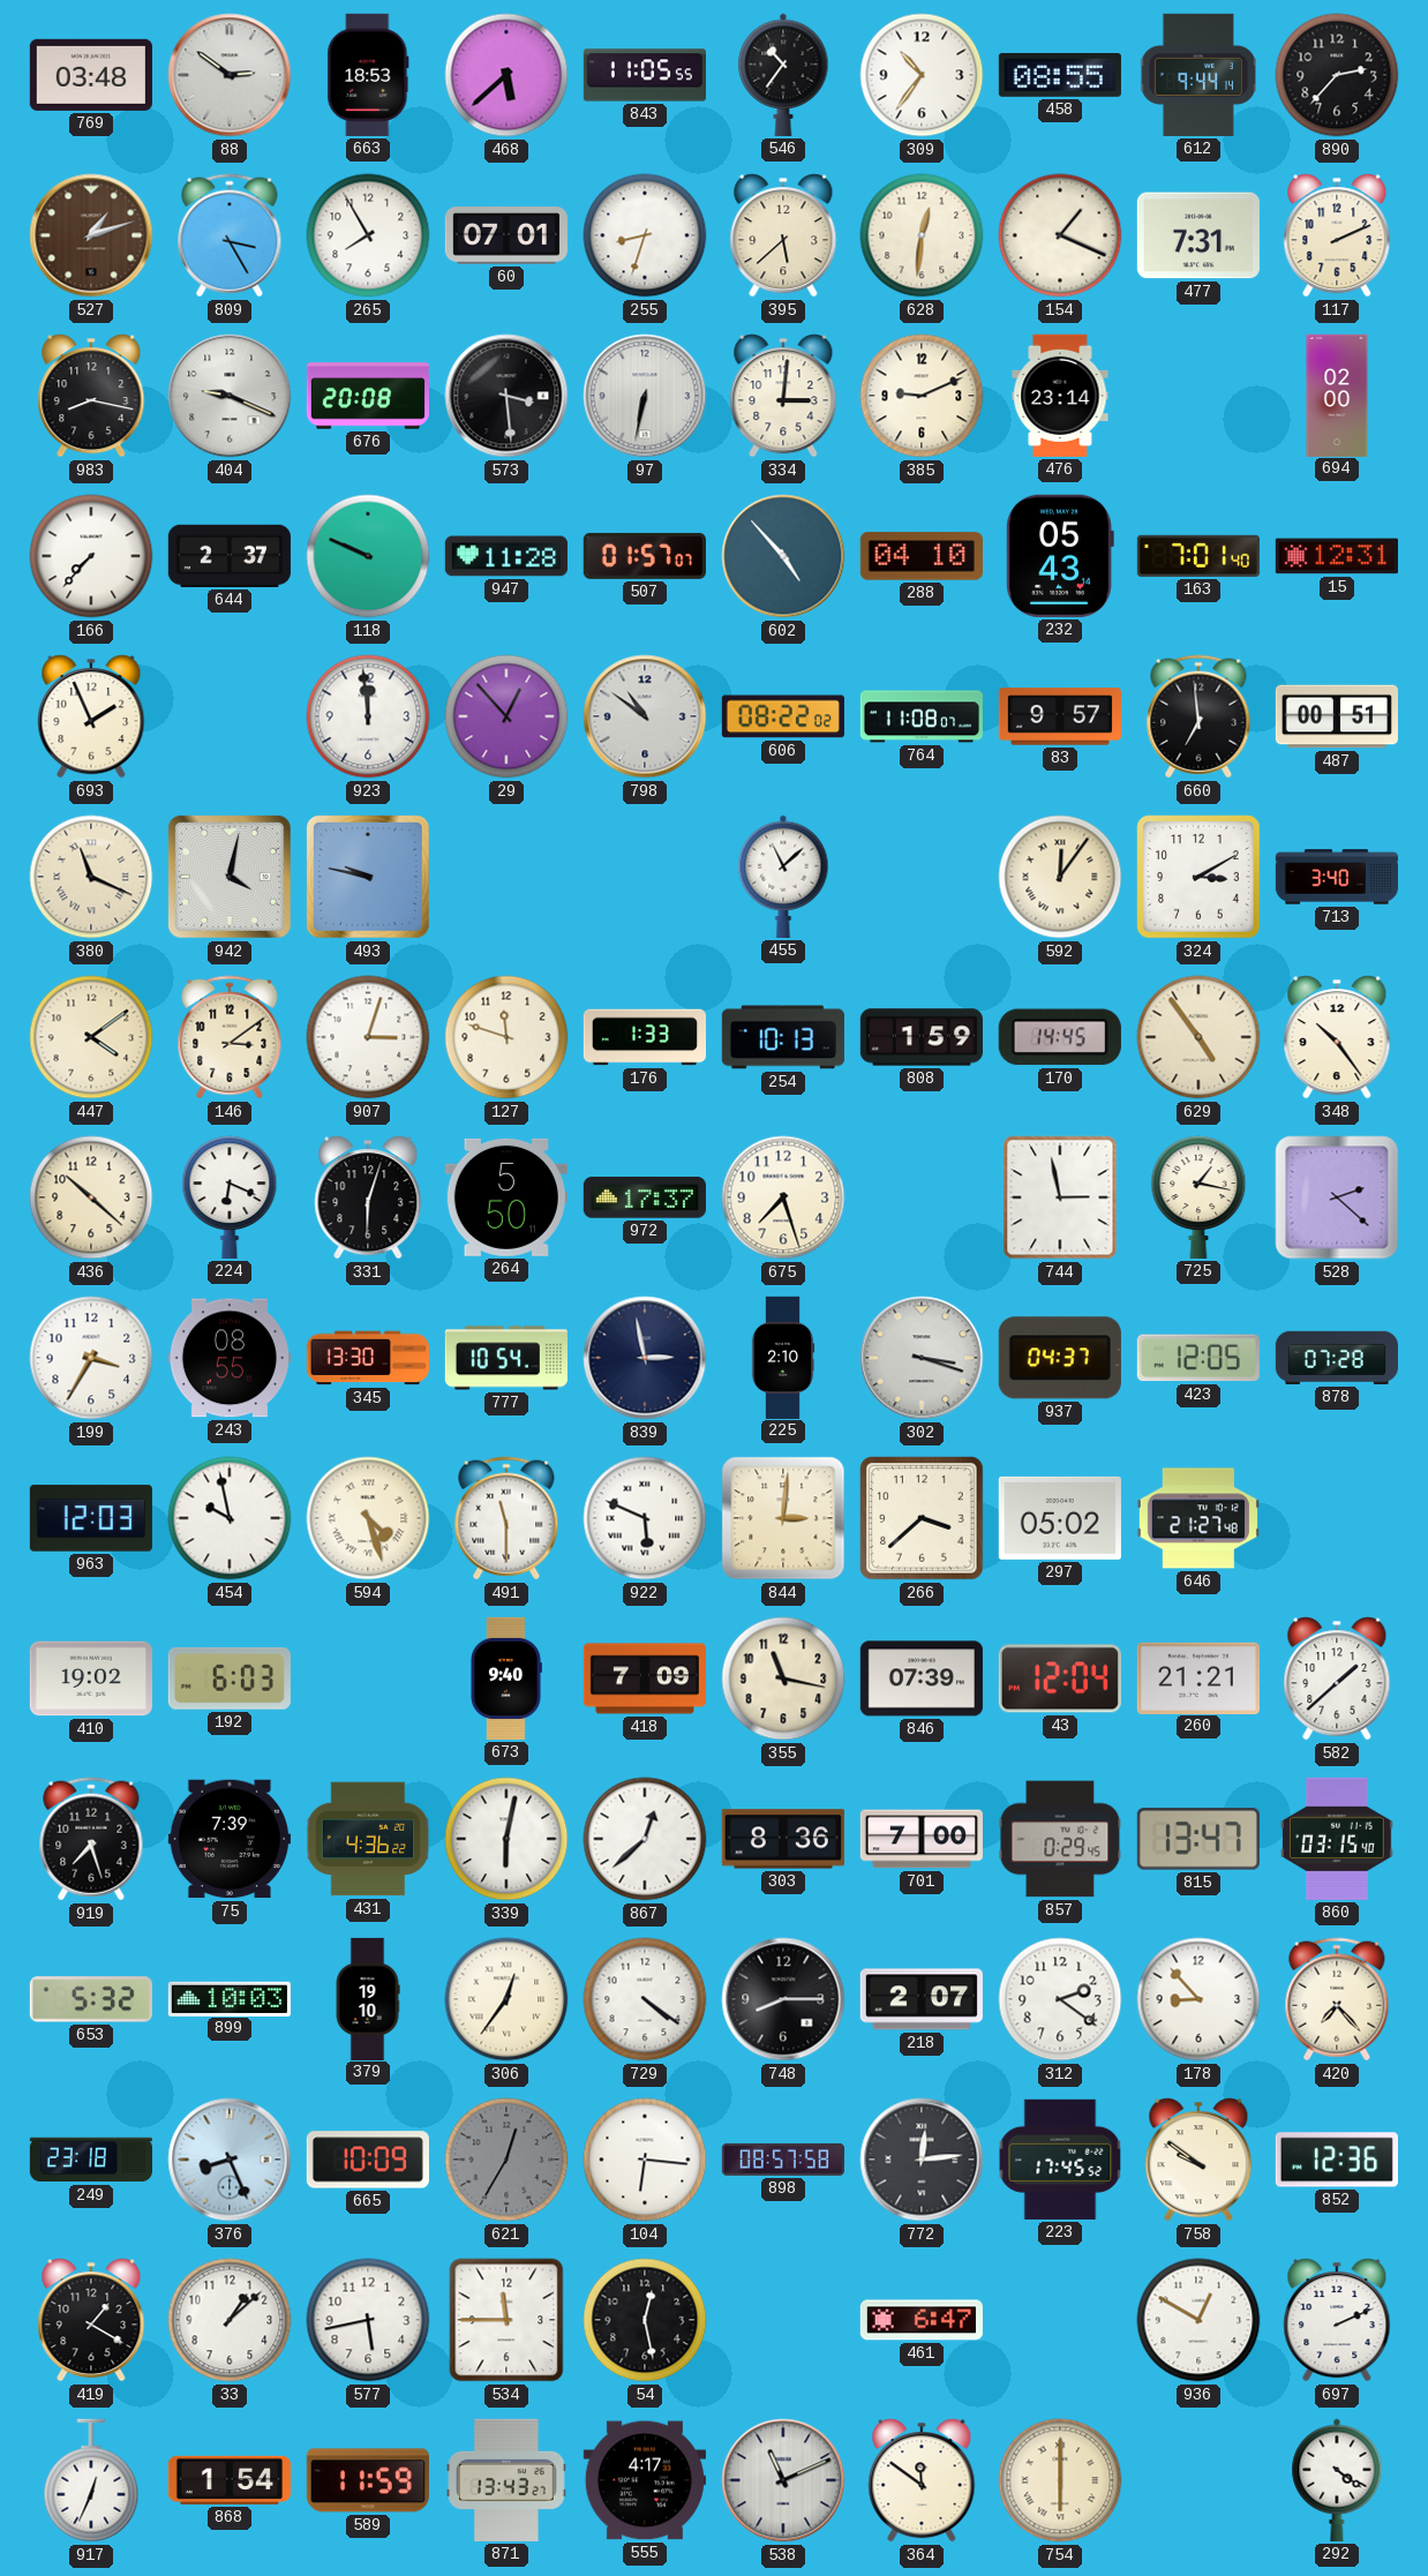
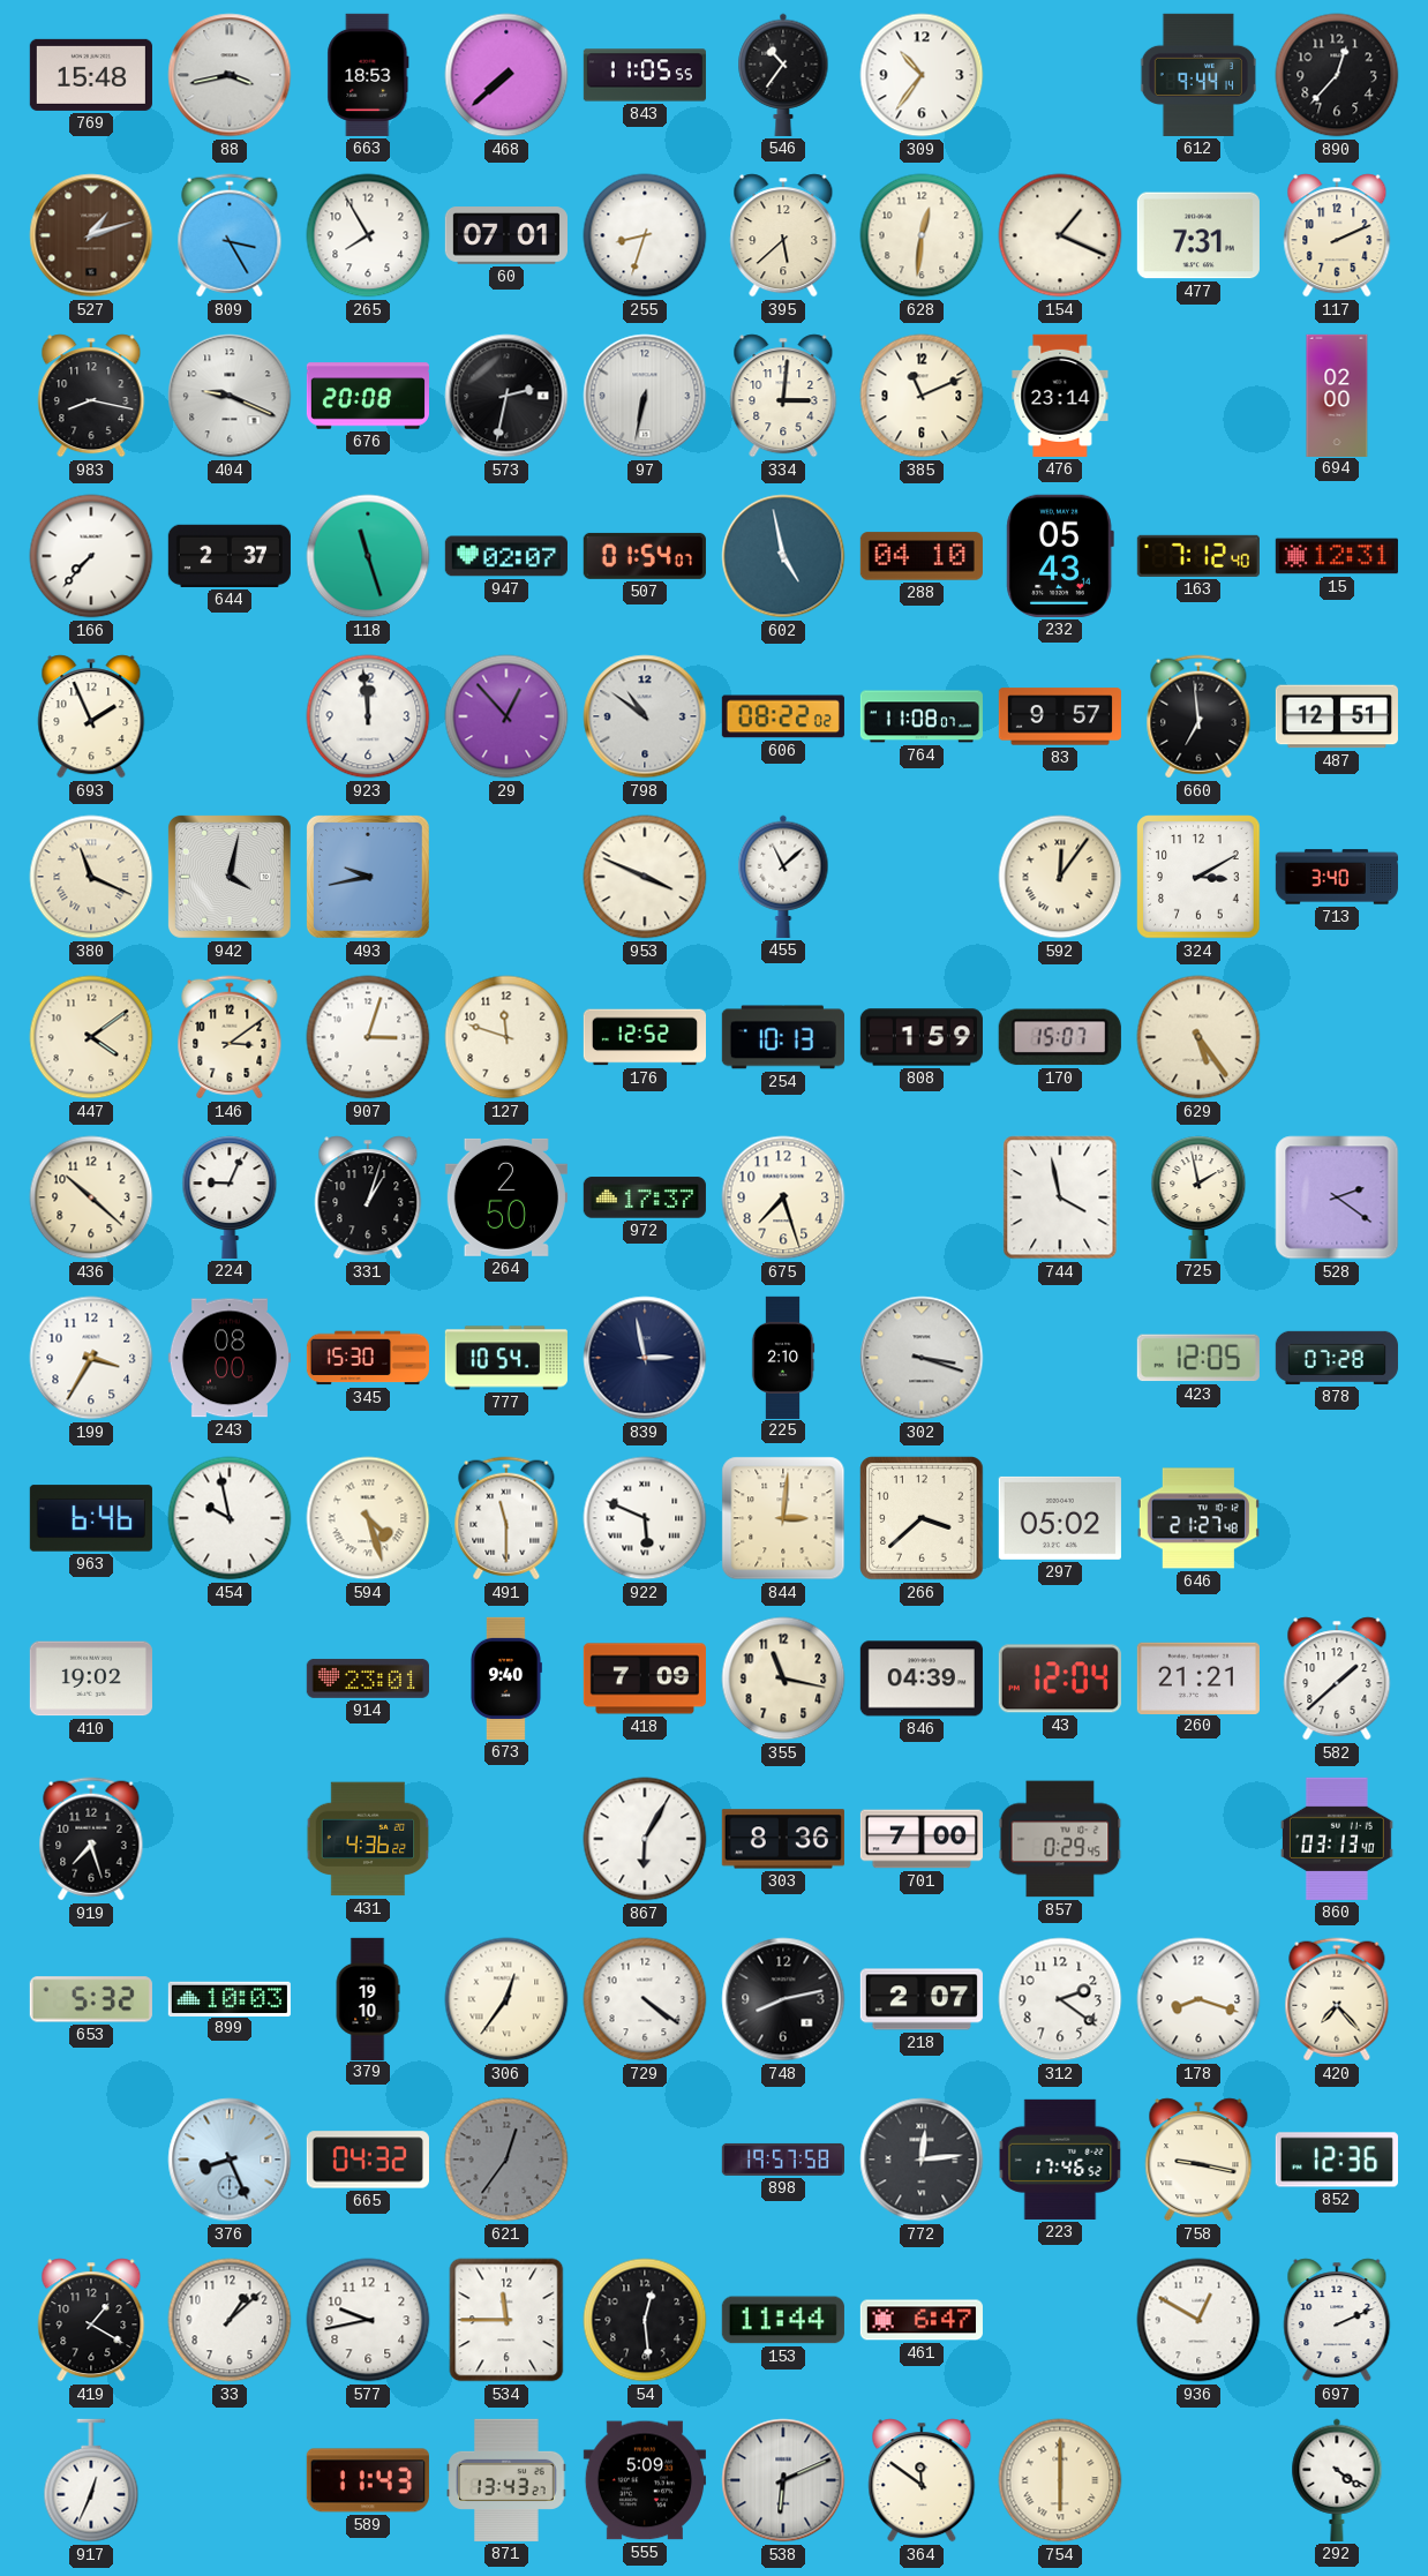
769: 03:48 -> 15:48
88: 2:51 -> 3:43
468: 5:38 -> 7:38
458: 08:55 -> none
890: 2:37 -> 12:37
573: 3:29 -> 2:32
385: 9:11 -> 11:11
118: 9:49 -> 11:27
947: 11:28 -> 02:07
507: 01:57 -> 01:54
602: 4:53 -> 4:58
163: 7:01 -> 7:12
487: 00:51 -> 12:51
493: 9:47 -> 9:43
953: none -> 3:49
176: 1:33 -> 12:52
170: 14:45 -> 15:07
629: 4:54 -> 5:24
348: 10:24 -> none
224: 6:19 -> 9:04
331: 6:03 -> 1:03
264: 5:50 -> 2:50
744: 2:58 -> 3:58
725: 1:17 -> 1:58
528: 2:22 -> 2:21
243: 08:55 -> 08:00
345: 13:30 -> 15:30
937: 04:37 -> none
963: 12:03 -> 6:46
192: 6:03 -> none
914: none -> 23:01
846: 07:39 -> 04:39
75: 7:39 -> none
339: 6:02 -> none
867: 12:38 -> 6:05
815: 13:47 -> none
860: 03:15 -> 03:13
748: 8:15 -> 8:13
178: 8:53 -> 8:18
249: 23:18 -> none
665: 10:09 -> 04:32
621: 12:35 -> 12:36
104: 6:16 -> none
898: 08:57 -> 19:57
223: 17:45 -> 17:46
758: 9:51 -> 9:17
577: 5:43 -> 9:43
54: 12:28 -> 12:29
153: none -> 11:44
868: 1:54 -> none
589: 11:59 -> 11:43
555: 4:17 -> 5:09
538: 11:11 -> 6:11
